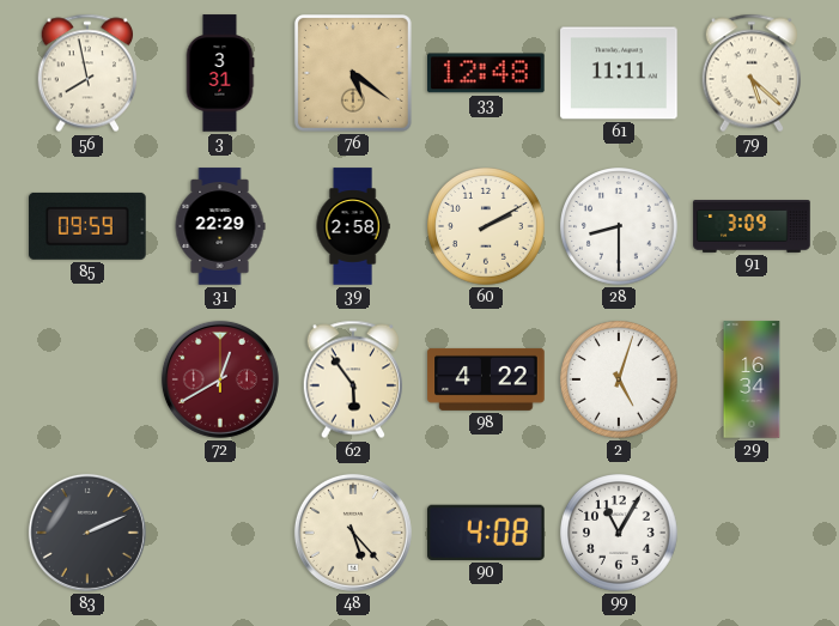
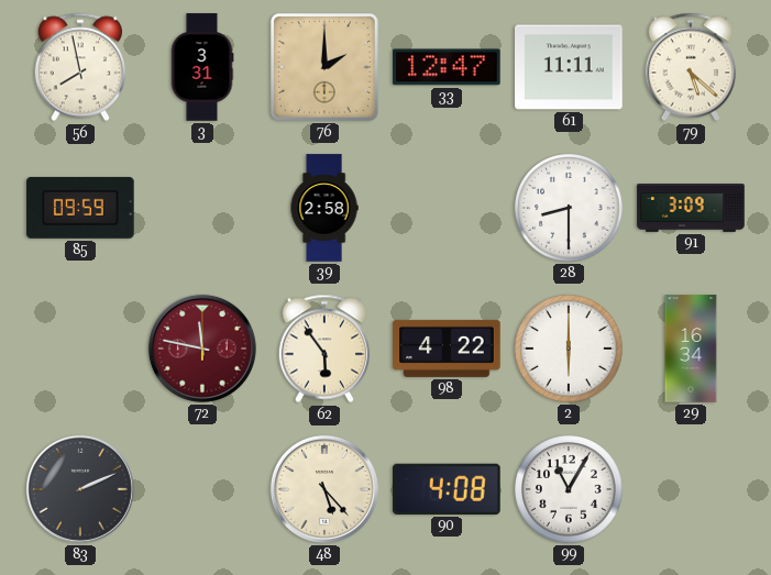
76: 5:21 -> 2:00
33: 12:48 -> 12:47
31: 22:29 -> none
60: 2:10 -> none
72: 12:40 -> 11:47
2: 5:03 -> 6:00
